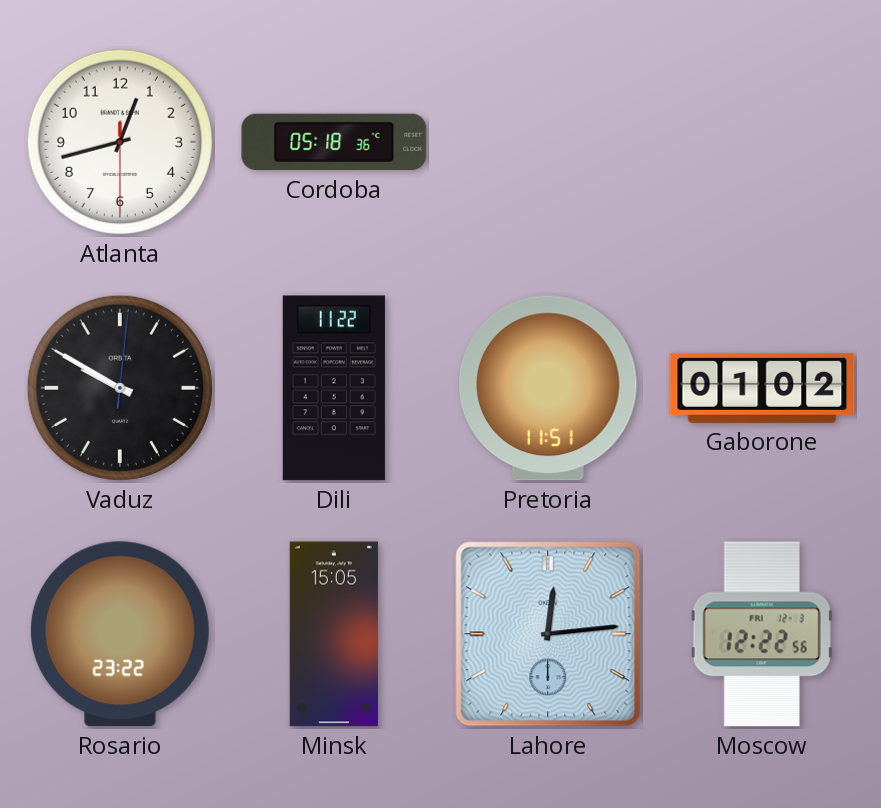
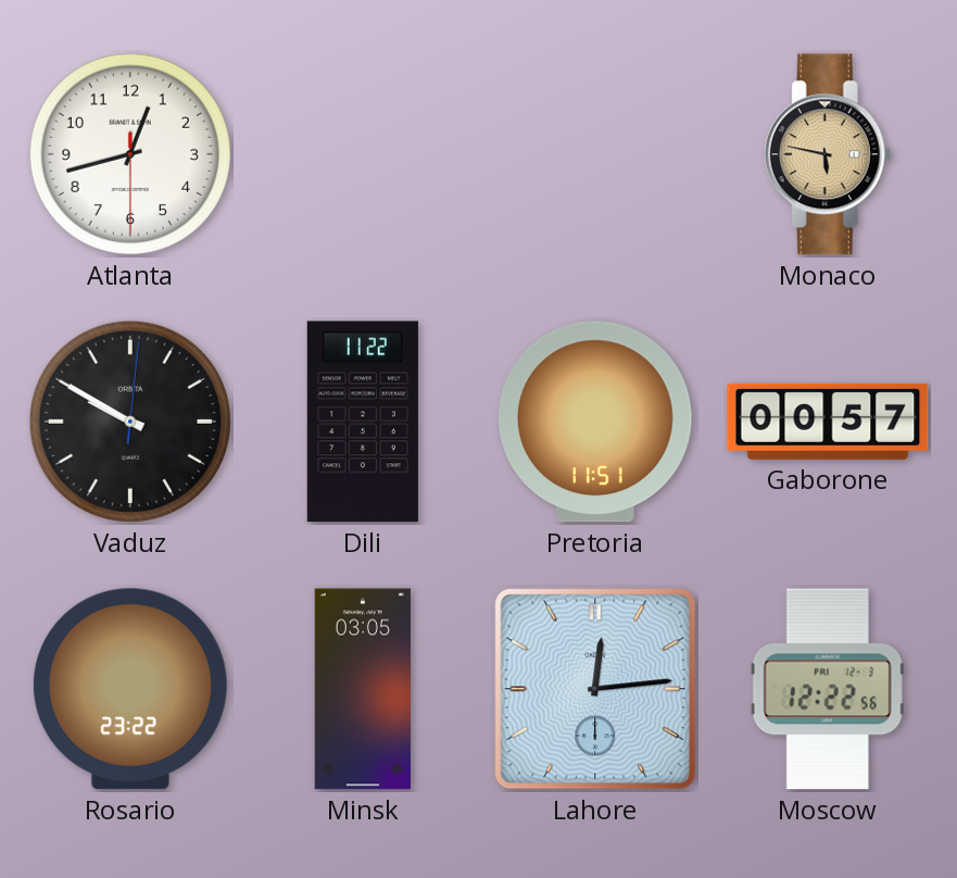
Cordoba: 05:18 -> none
Monaco: none -> 5:47
Gaborone: 01:02 -> 00:57
Minsk: 15:05 -> 03:05
